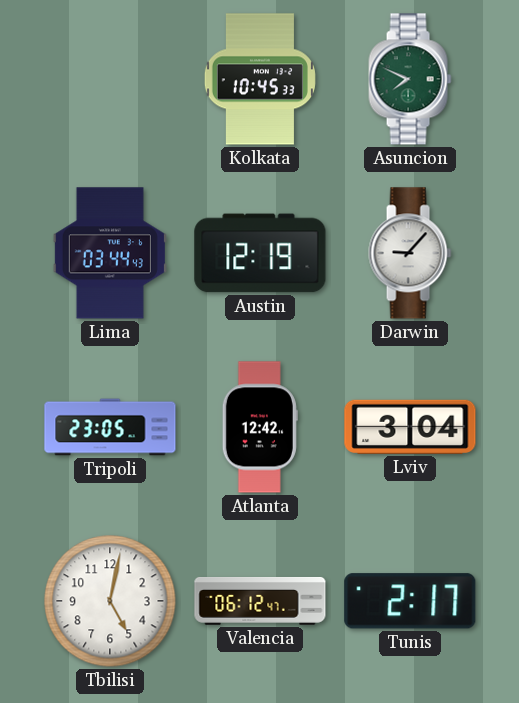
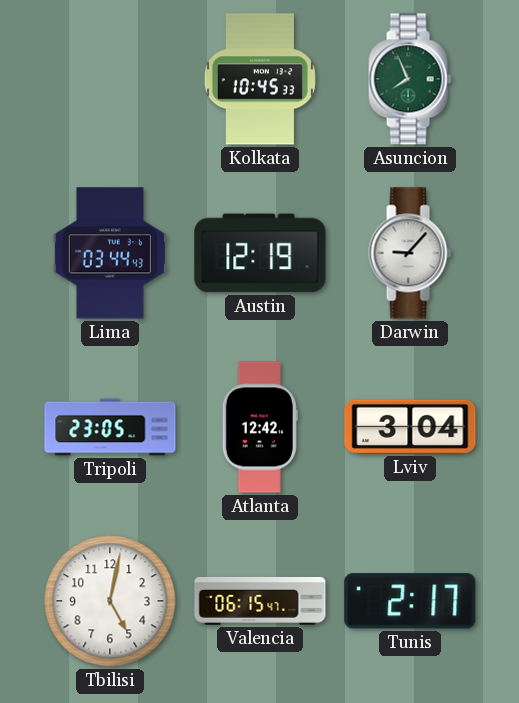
Asuncion: 7:49 -> 7:56
Valencia: 06:12 -> 06:15
